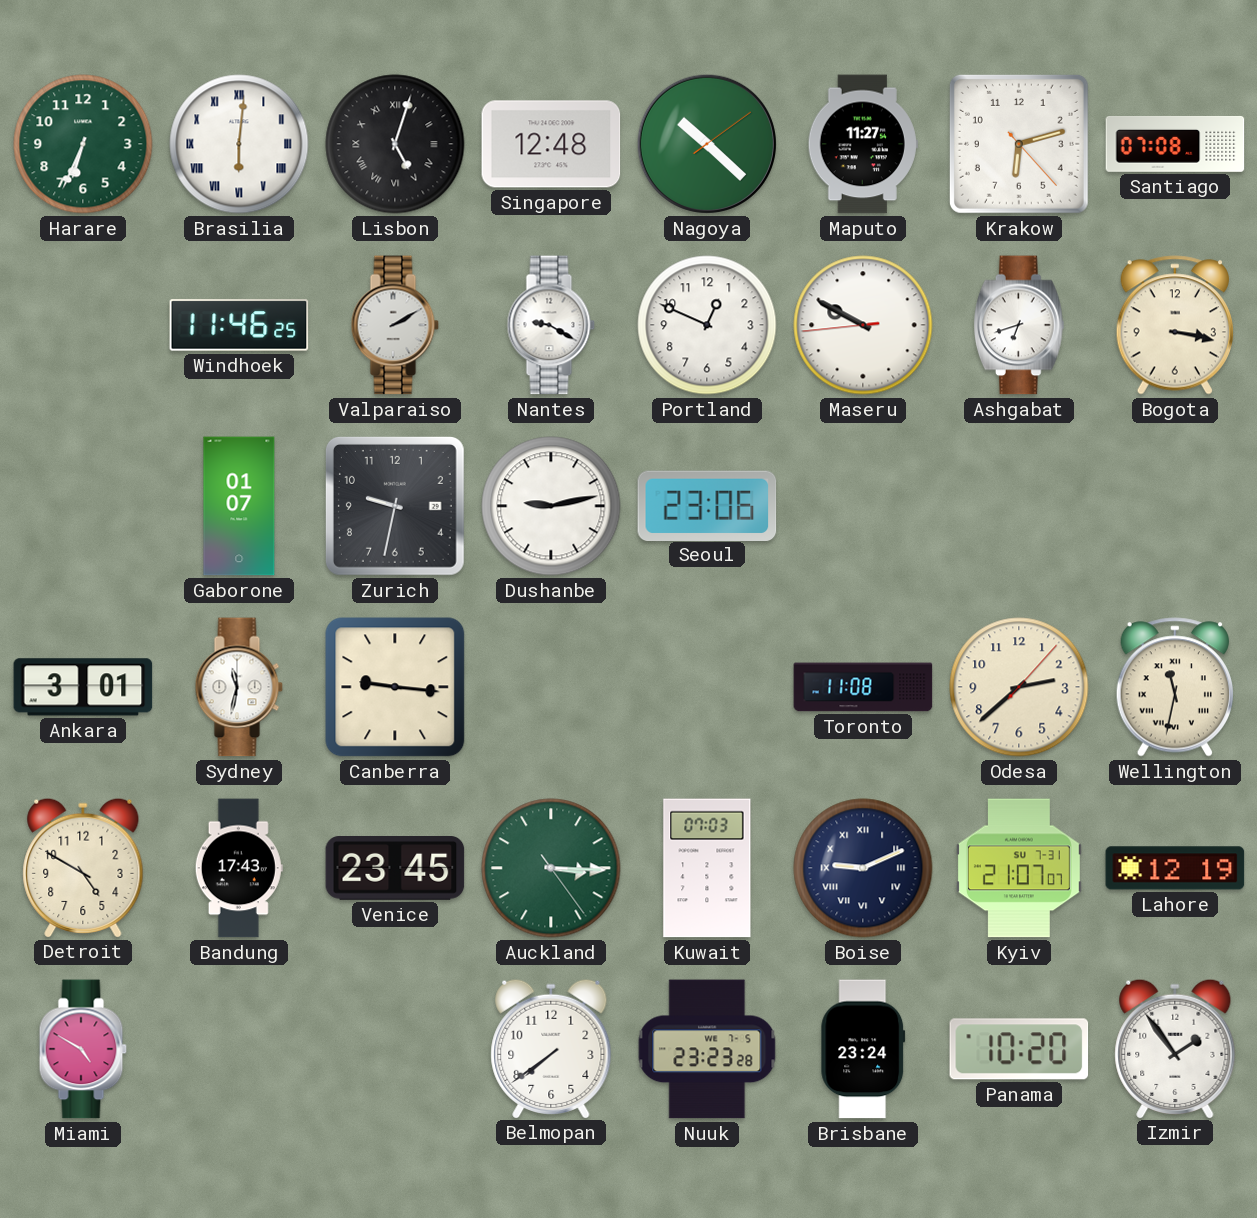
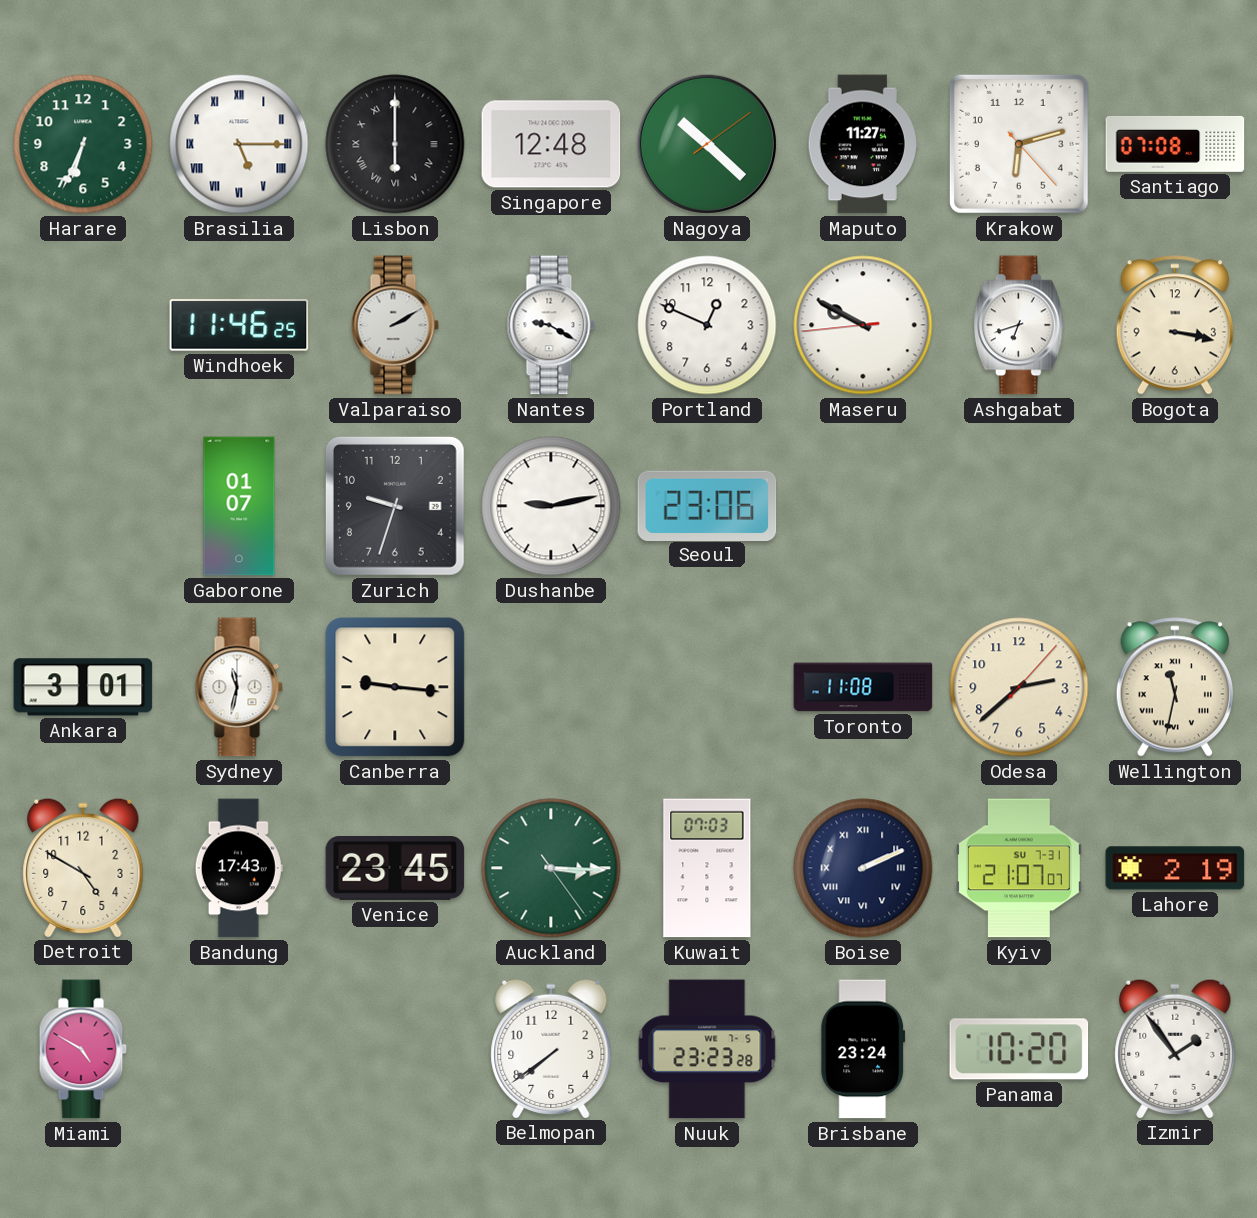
Brasilia: 6:01 -> 5:15
Lisbon: 5:03 -> 6:00
Zurich: 9:32 -> 9:33
Boise: 9:11 -> 2:11
Lahore: 12:19 -> 2:19
